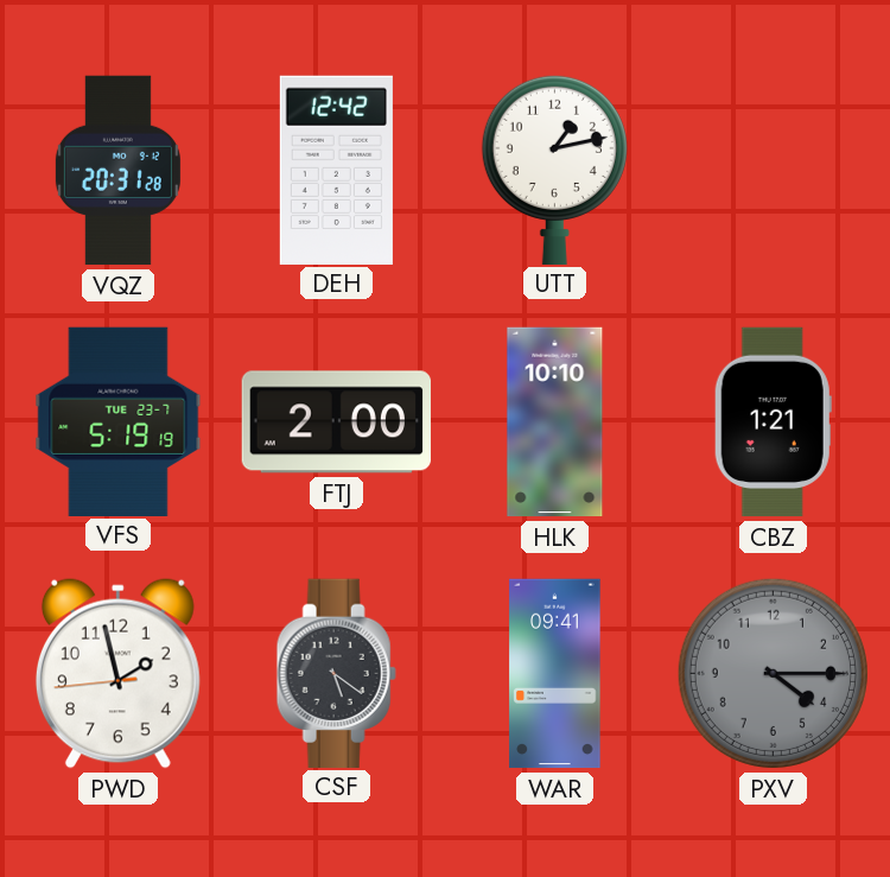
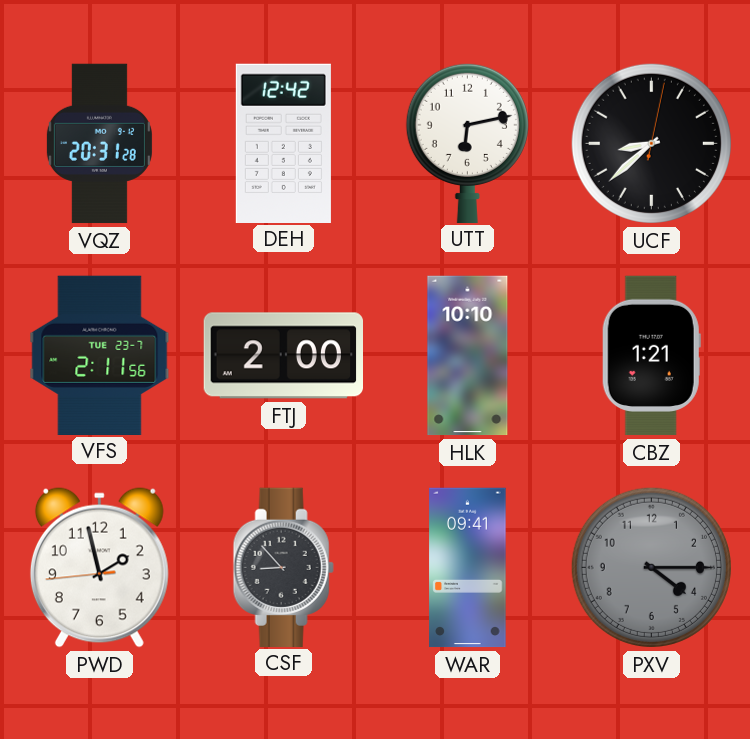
UTT: 1:13 -> 6:13
UCF: none -> 8:38
VFS: 5:19 -> 2:11
CSF: 5:21 -> 8:53
